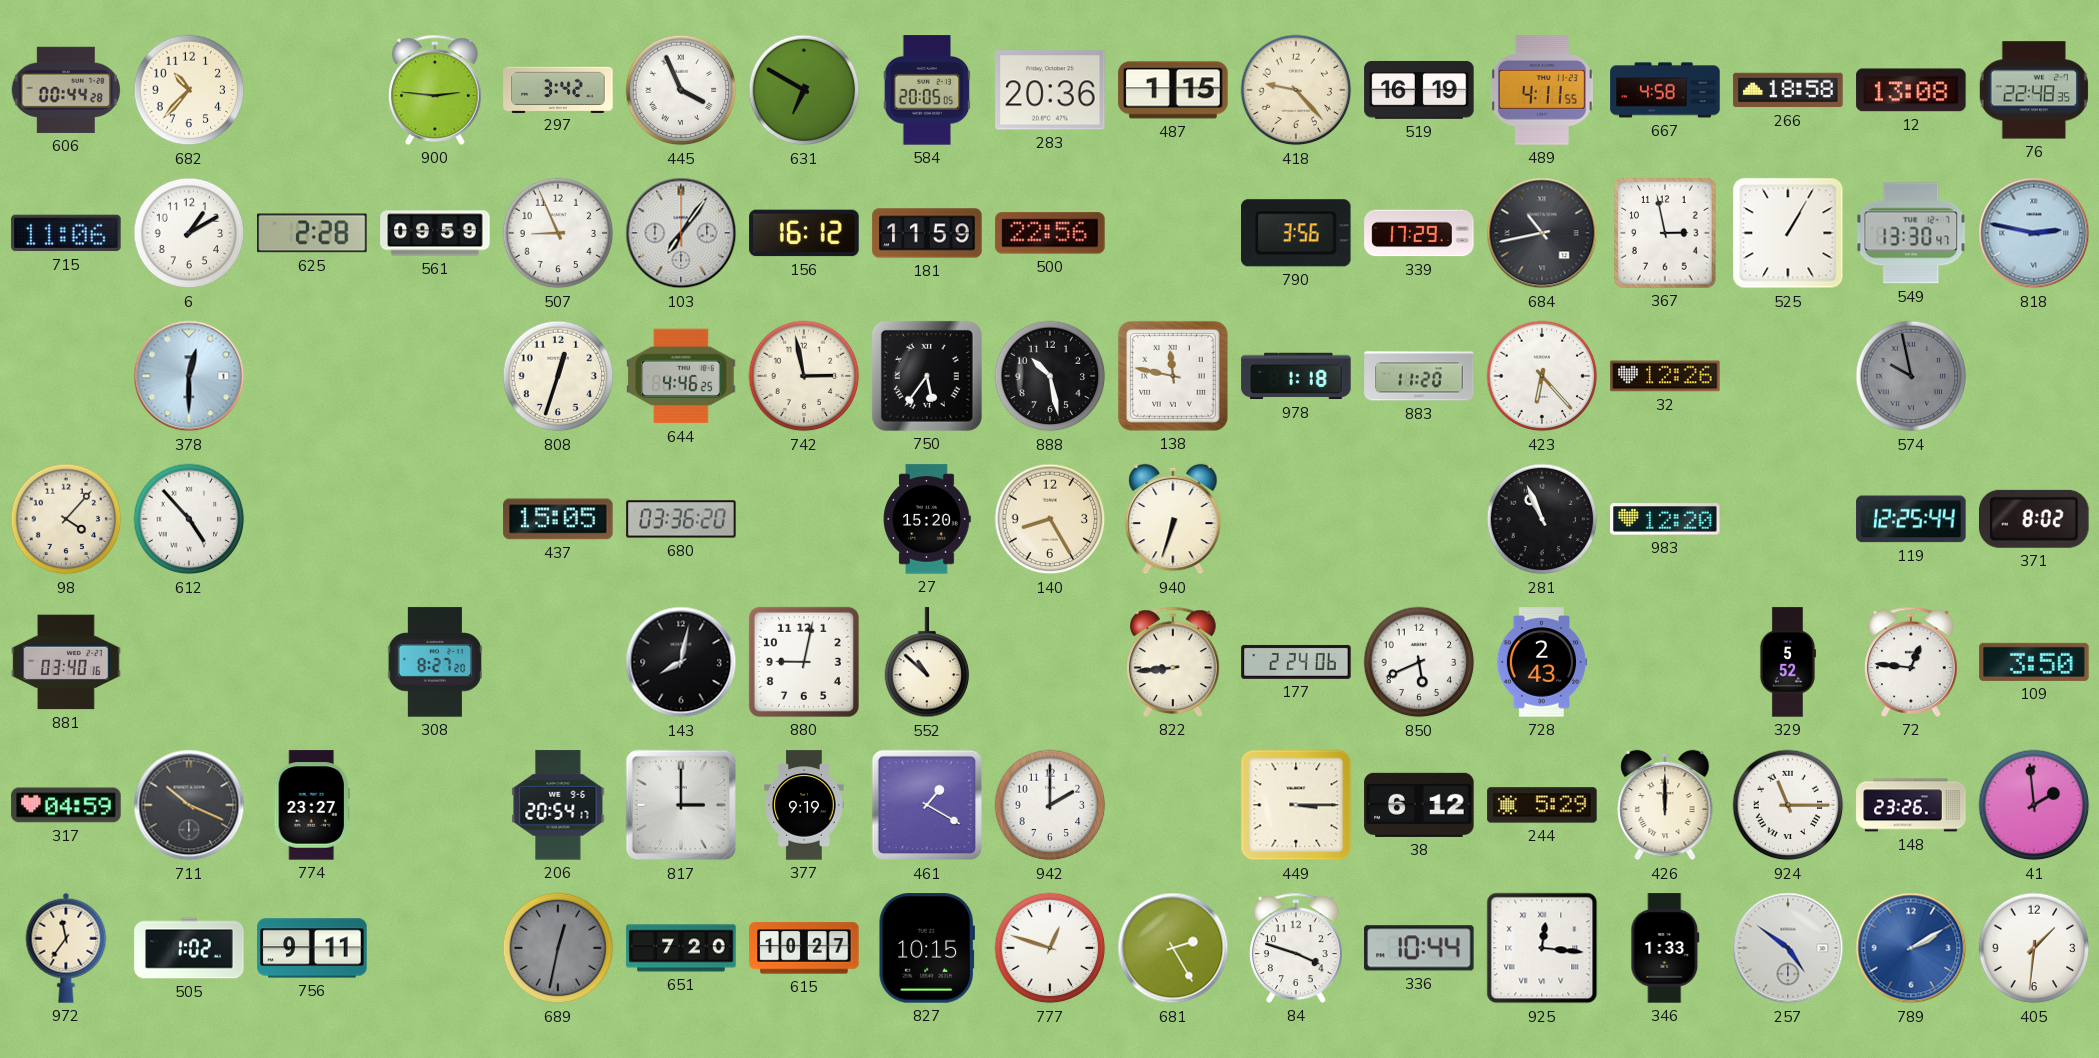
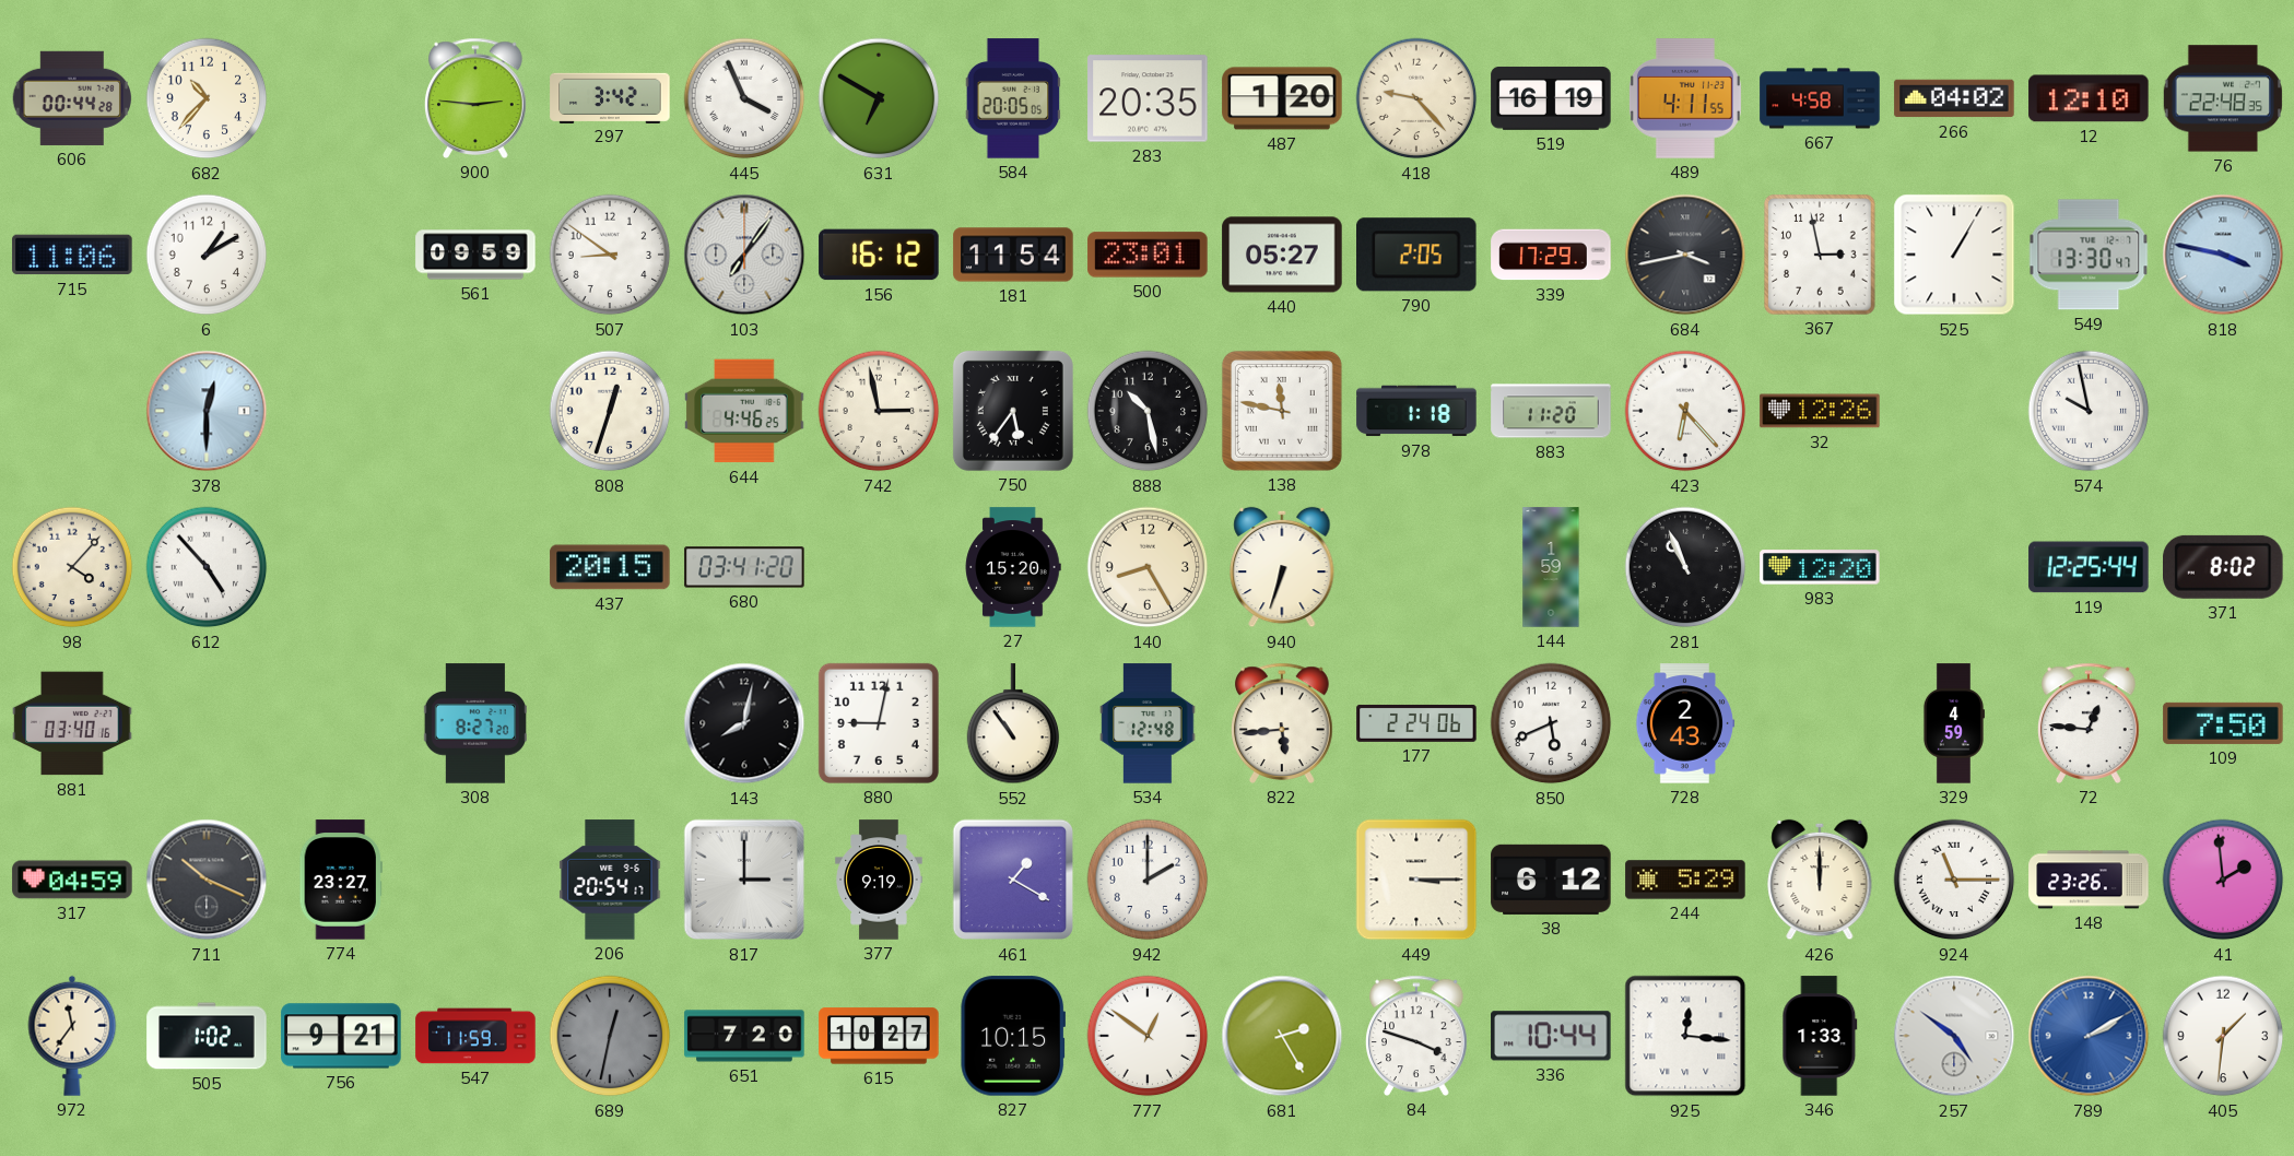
283: 20:36 -> 20:35
487: 1:15 -> 1:20
266: 18:58 -> 04:02
12: 13:08 -> 12:10
625: 2:28 -> none
507: 8:56 -> 8:51
181: 11:59 -> 11:54
500: 22:56 -> 23:01
440: none -> 05:27
790: 3:56 -> 2:05
684: 10:43 -> 3:43
818: 2:47 -> 3:47
574 dial: grey -> white
437: 15:05 -> 20:15
680: 03:36 -> 03:41
144: none -> 1:59
552: 10:52 -> 10:54
534: none -> 12:48
822: 8:44 -> 5:44
329: 5:52 -> 4:59
109: 3:50 -> 7:50
756: 9:11 -> 9:21
547: none -> 11:59
777: 12:48 -> 12:51
